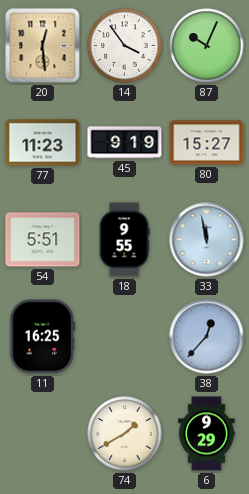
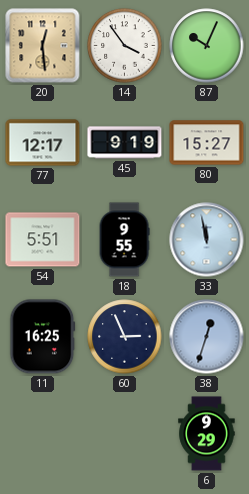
77: 11:23 -> 12:17
60: none -> 2:56
38: 12:37 -> 12:33
74: 1:40 -> none
